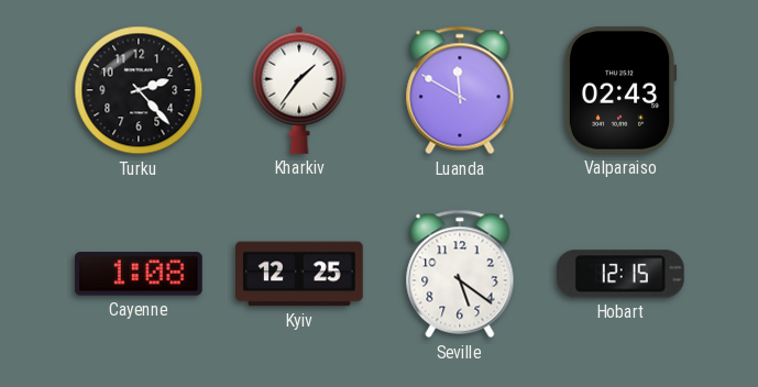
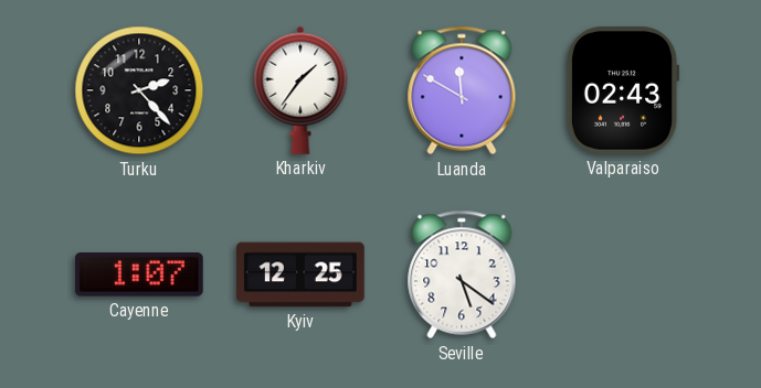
Cayenne: 1:08 -> 1:07
Hobart: 12:15 -> none
